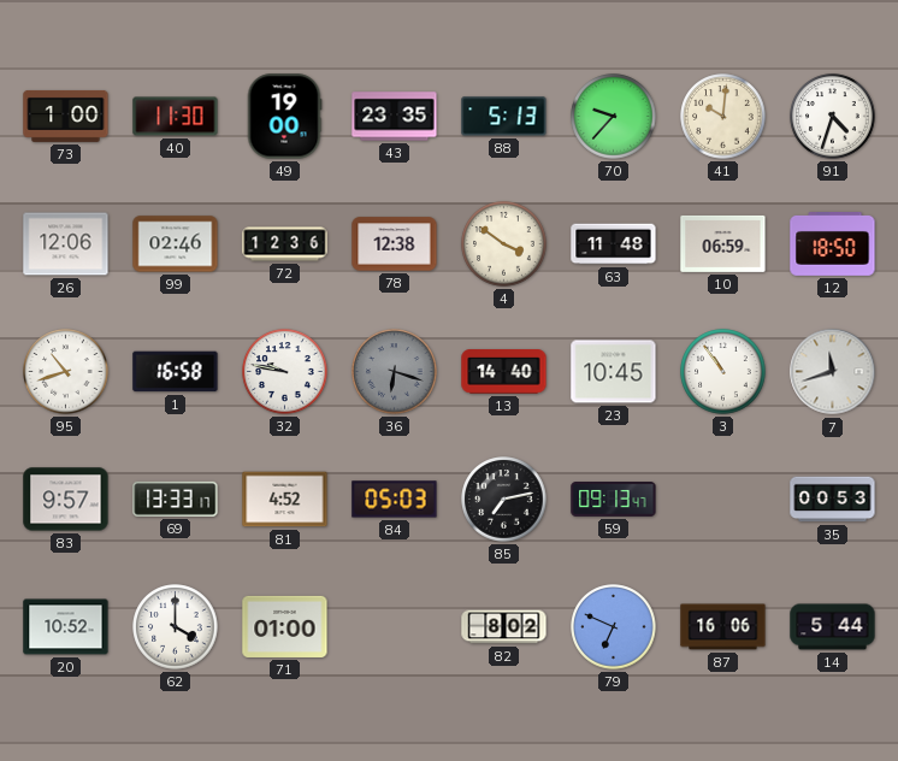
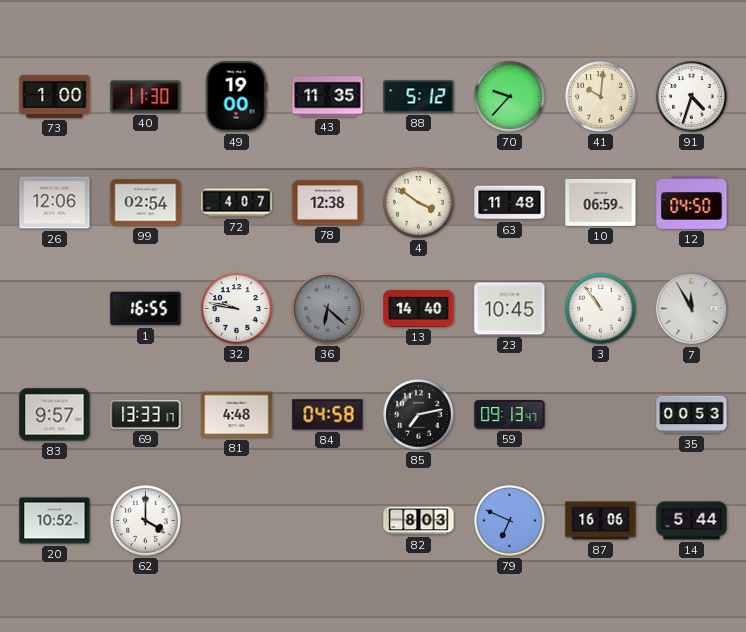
43: 23:35 -> 11:35
88: 5:13 -> 5:12
99: 02:46 -> 02:54
72: 12:36 -> 4:07
12: 18:50 -> 04:50
95: 10:42 -> none
1: 16:58 -> 16:55
36: 6:18 -> 6:22
7: 11:42 -> 11:55
81: 4:52 -> 4:48
84: 05:03 -> 04:58
71: 01:00 -> none
82: 8:02 -> 8:03
